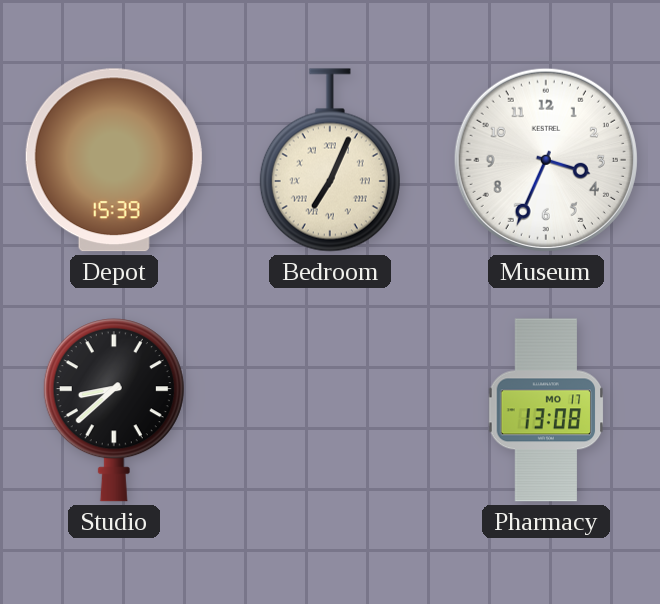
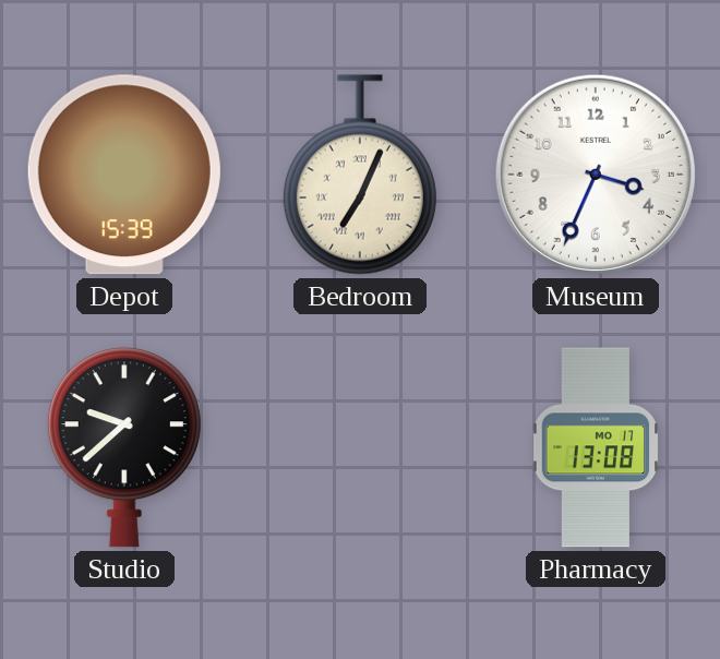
Studio: 8:38 -> 9:38
